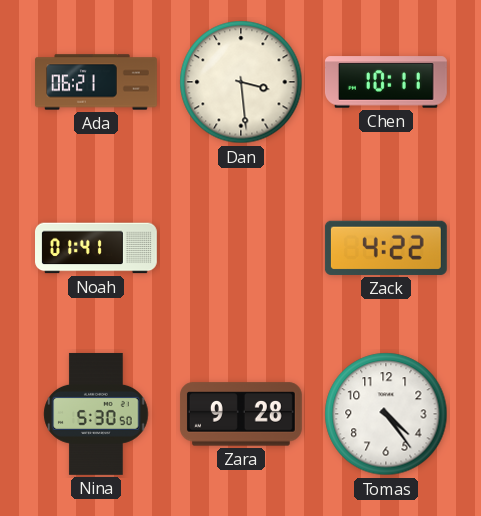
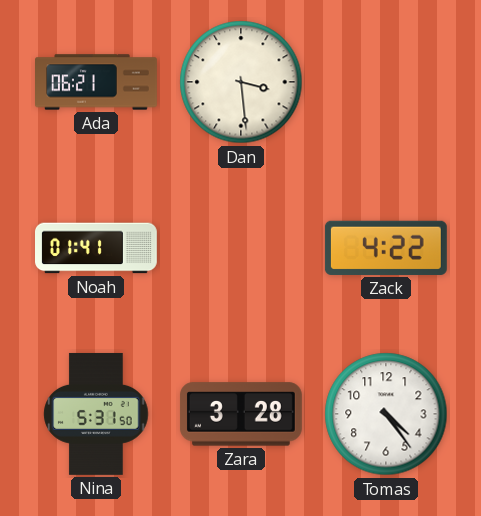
Chen: 10:11 -> none
Nina: 5:30 -> 5:31
Zara: 9:28 -> 3:28
